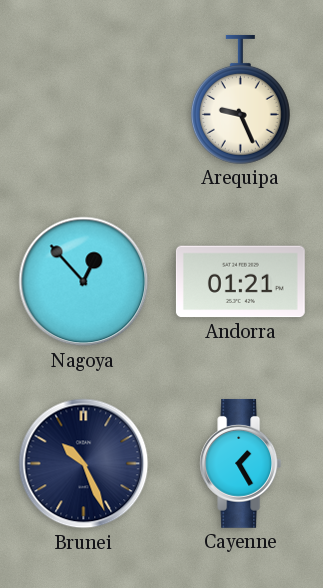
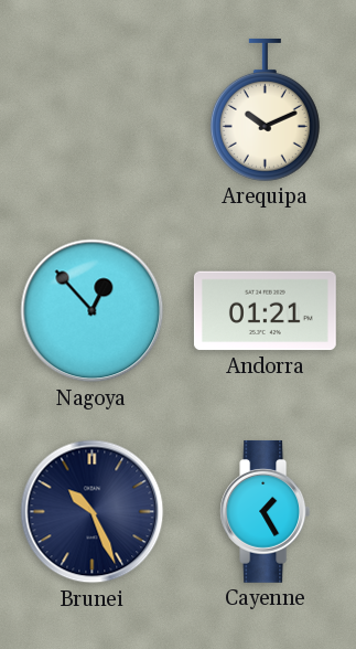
Arequipa: 9:26 -> 10:11
